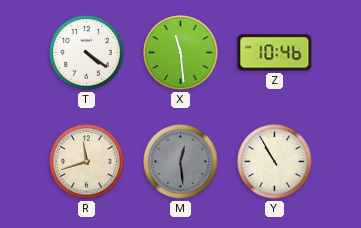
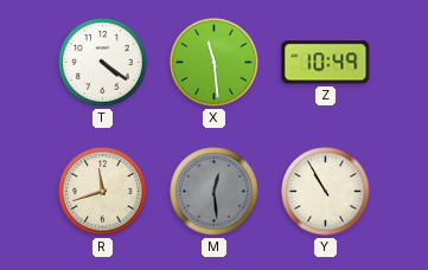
Z: 10:46 -> 10:49
